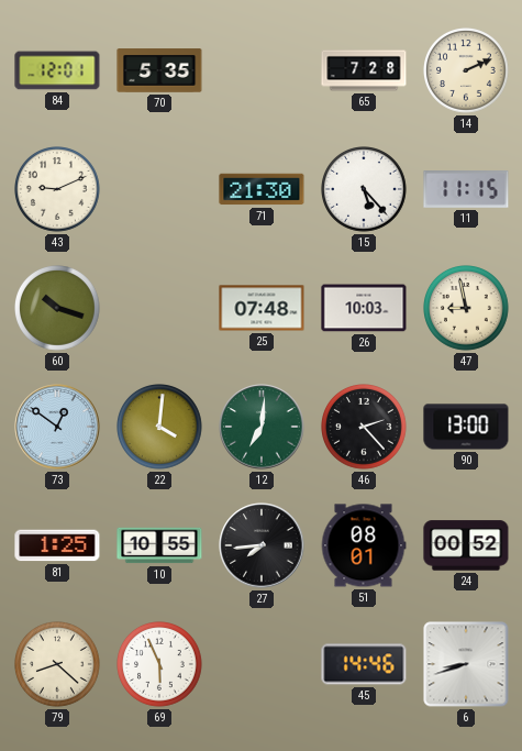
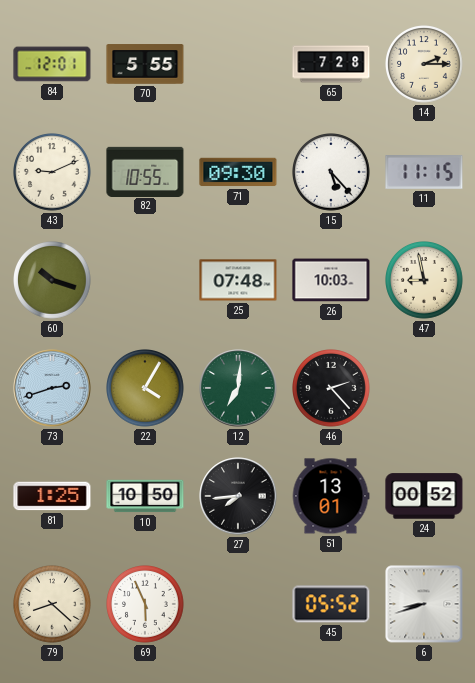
70: 5:35 -> 5:55
14: 2:11 -> 2:15
82: none -> 10:55
71: 21:30 -> 09:30
73: 12:51 -> 2:42
22: 4:01 -> 4:05
90: 13:00 -> none
10: 10:55 -> 10:50
51: 08:01 -> 13:01
45: 14:46 -> 05:52
